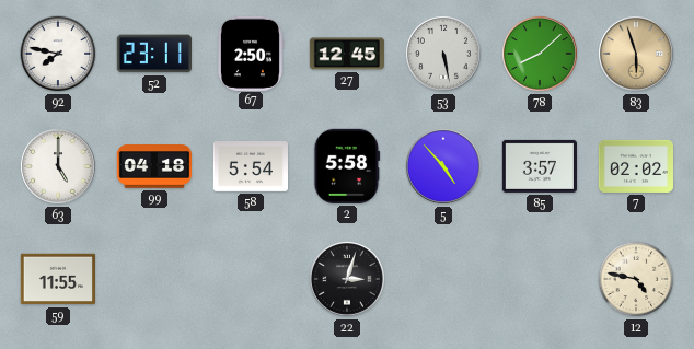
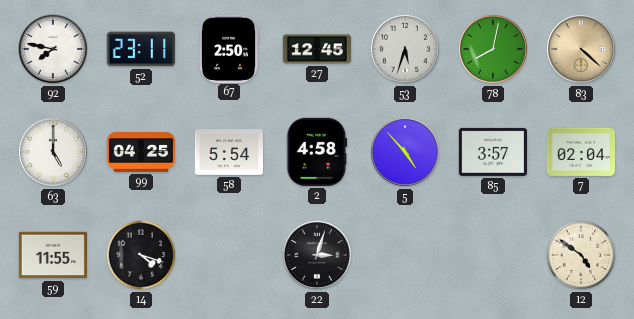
53: 5:28 -> 5:33
78: 8:08 -> 8:02
83: 5:57 -> 4:22
99: 04:18 -> 04:25
2: 5:58 -> 4:58
7: 02:02 -> 02:04
14: none -> 4:18
12: 4:47 -> 4:51
